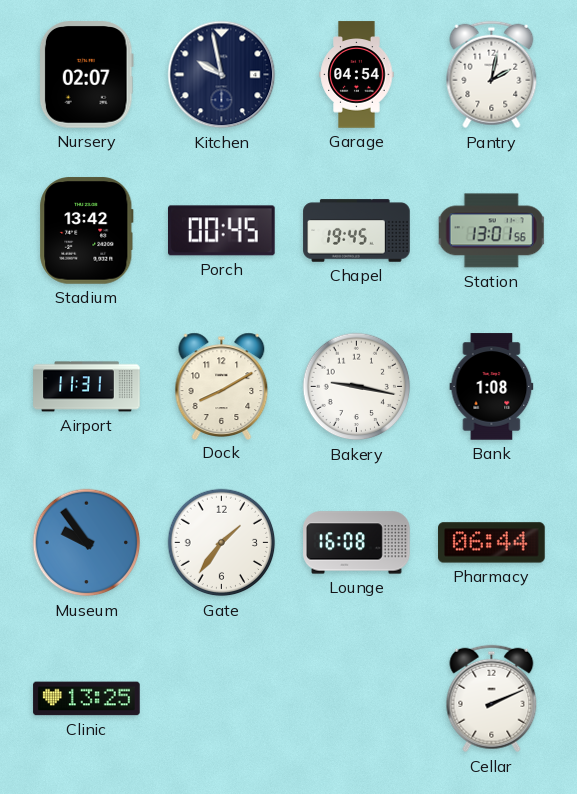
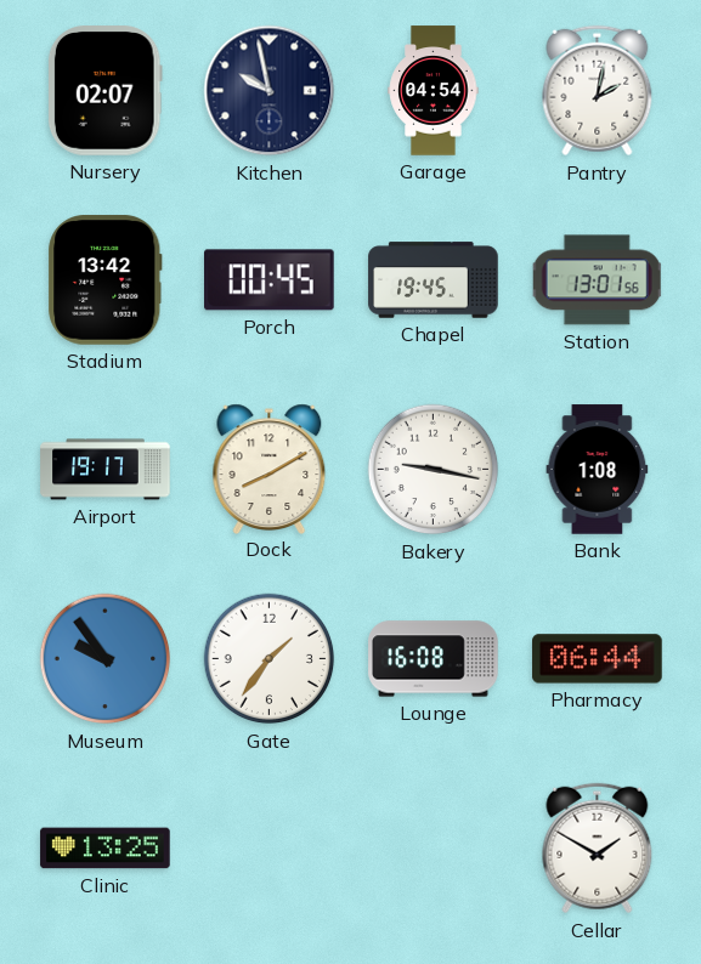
Airport: 11:31 -> 19:17
Cellar: 2:11 -> 1:50
